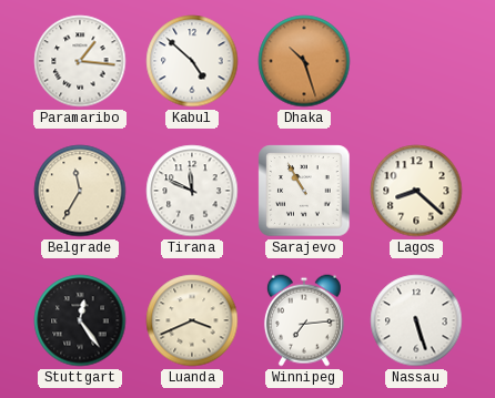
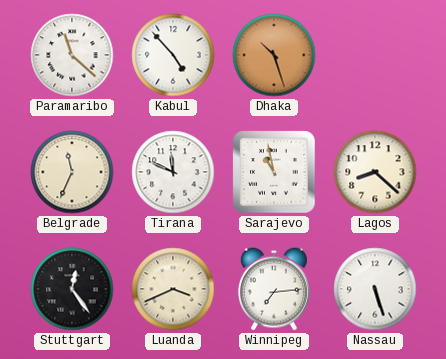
Paramaribo: 1:16 -> 11:22
Kabul: 4:52 -> 4:53
Belgrade: 11:35 -> 11:34
Sarajevo: 10:55 -> 10:58
